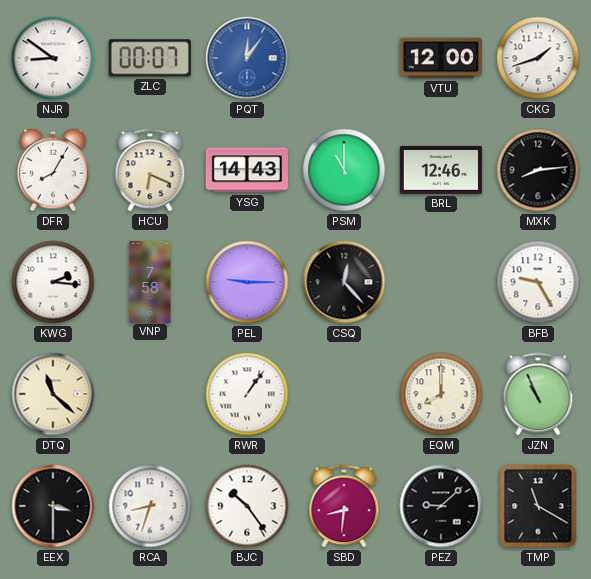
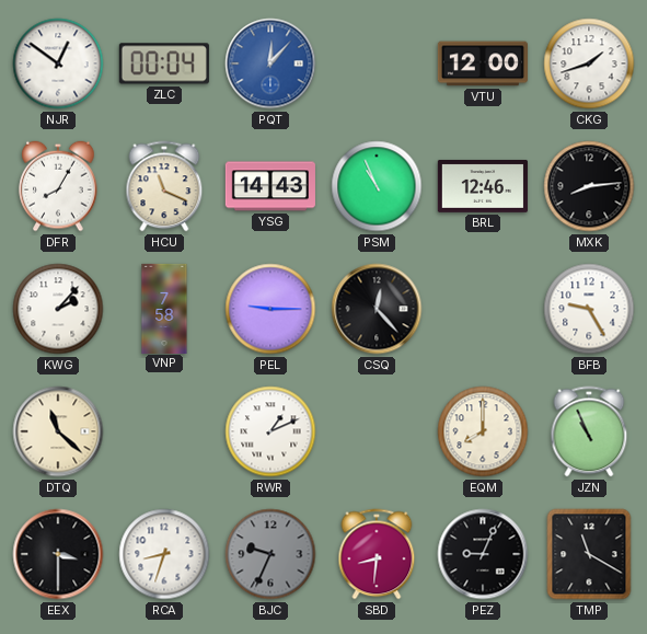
NJR: 8:51 -> 12:51
ZLC: 00:07 -> 00:04
PQT: 12:06 -> 12:07
HCU: 6:19 -> 11:19
PSM: 11:00 -> 10:56
KWG: 2:16 -> 2:07
RWR: 1:06 -> 1:11
BJC: 10:24 -> 9:34
BJC dial: white -> grey
PEZ: 9:08 -> 9:04
